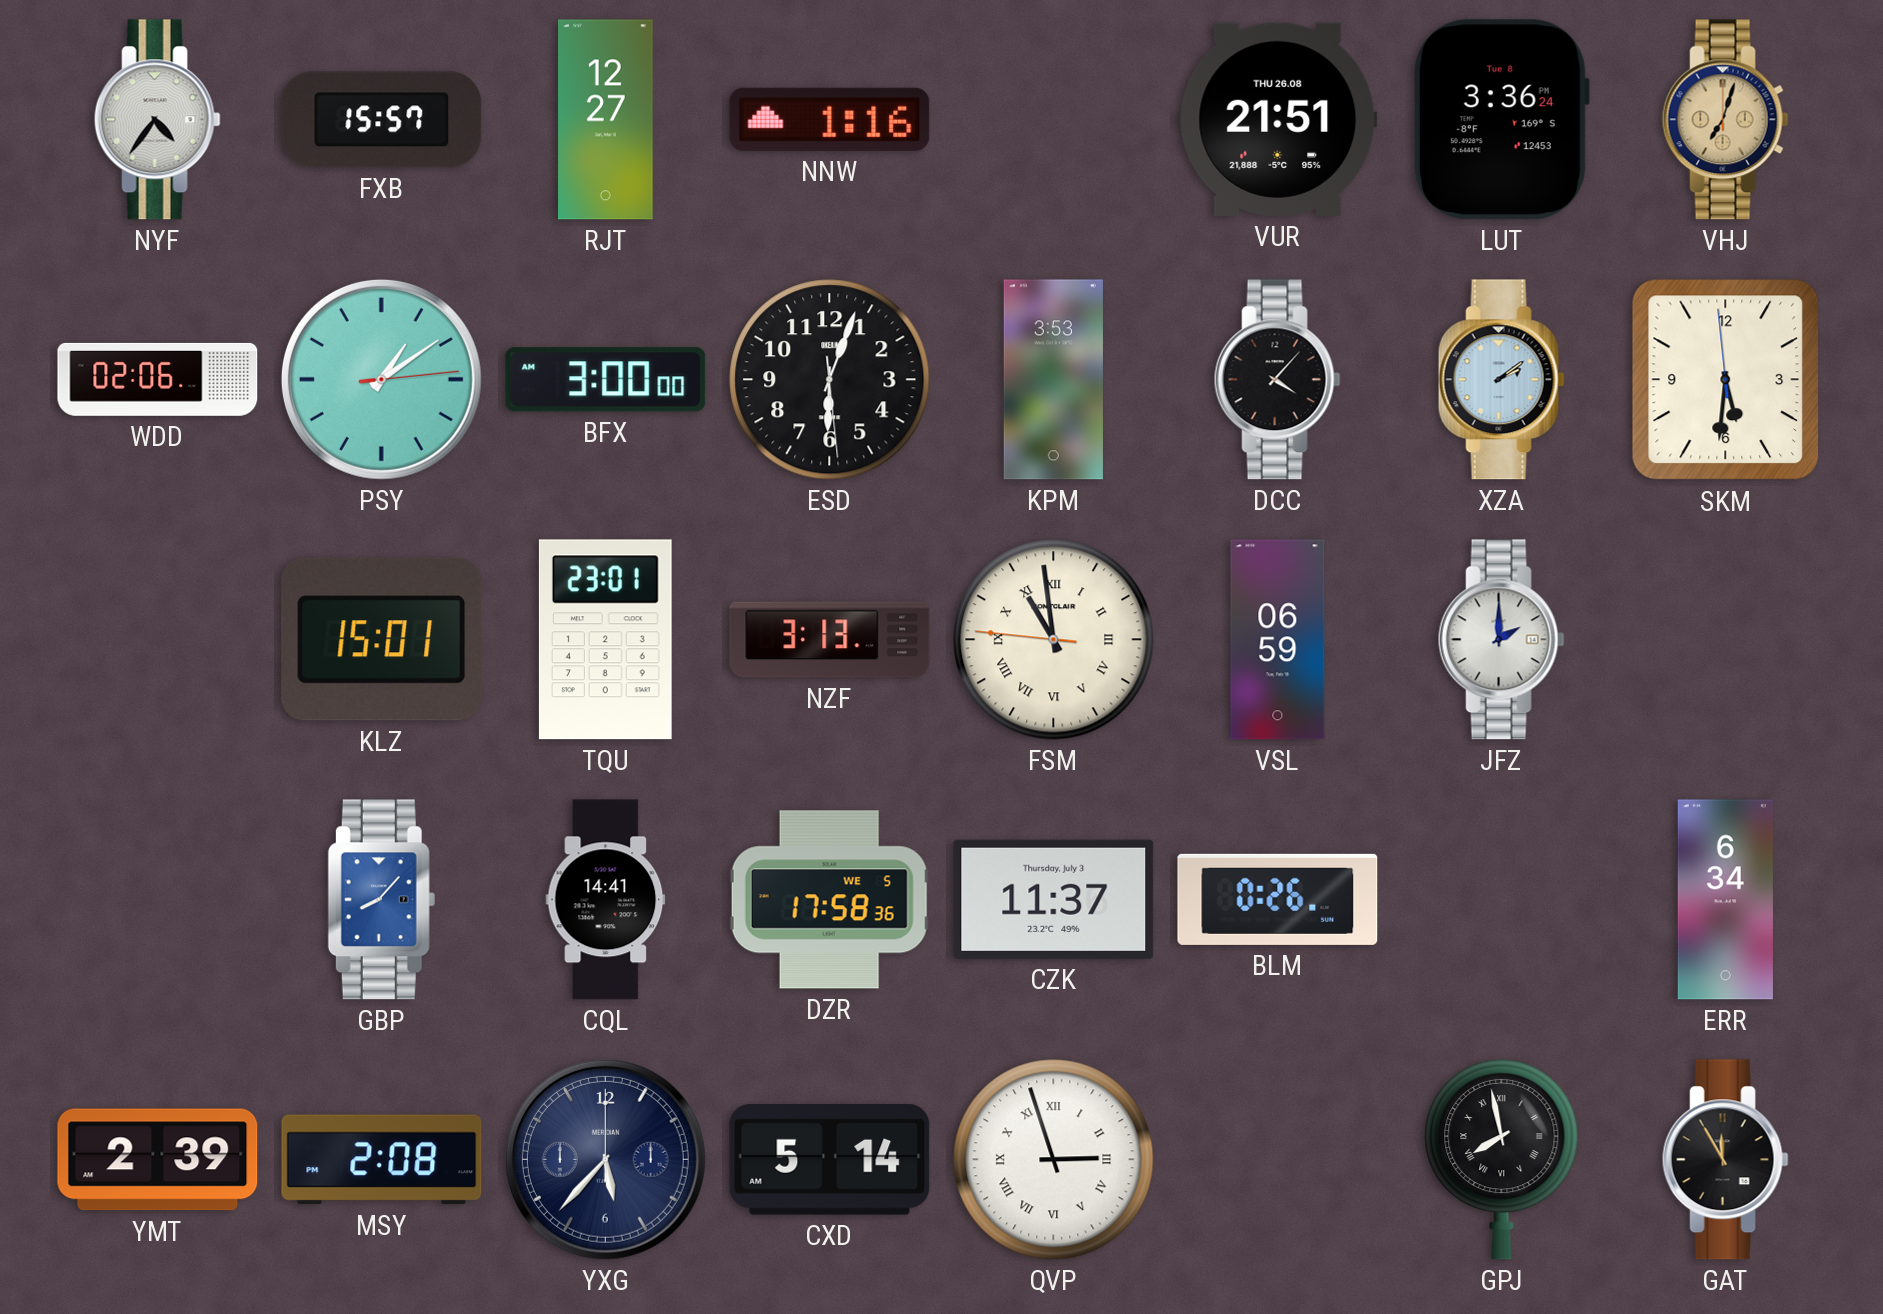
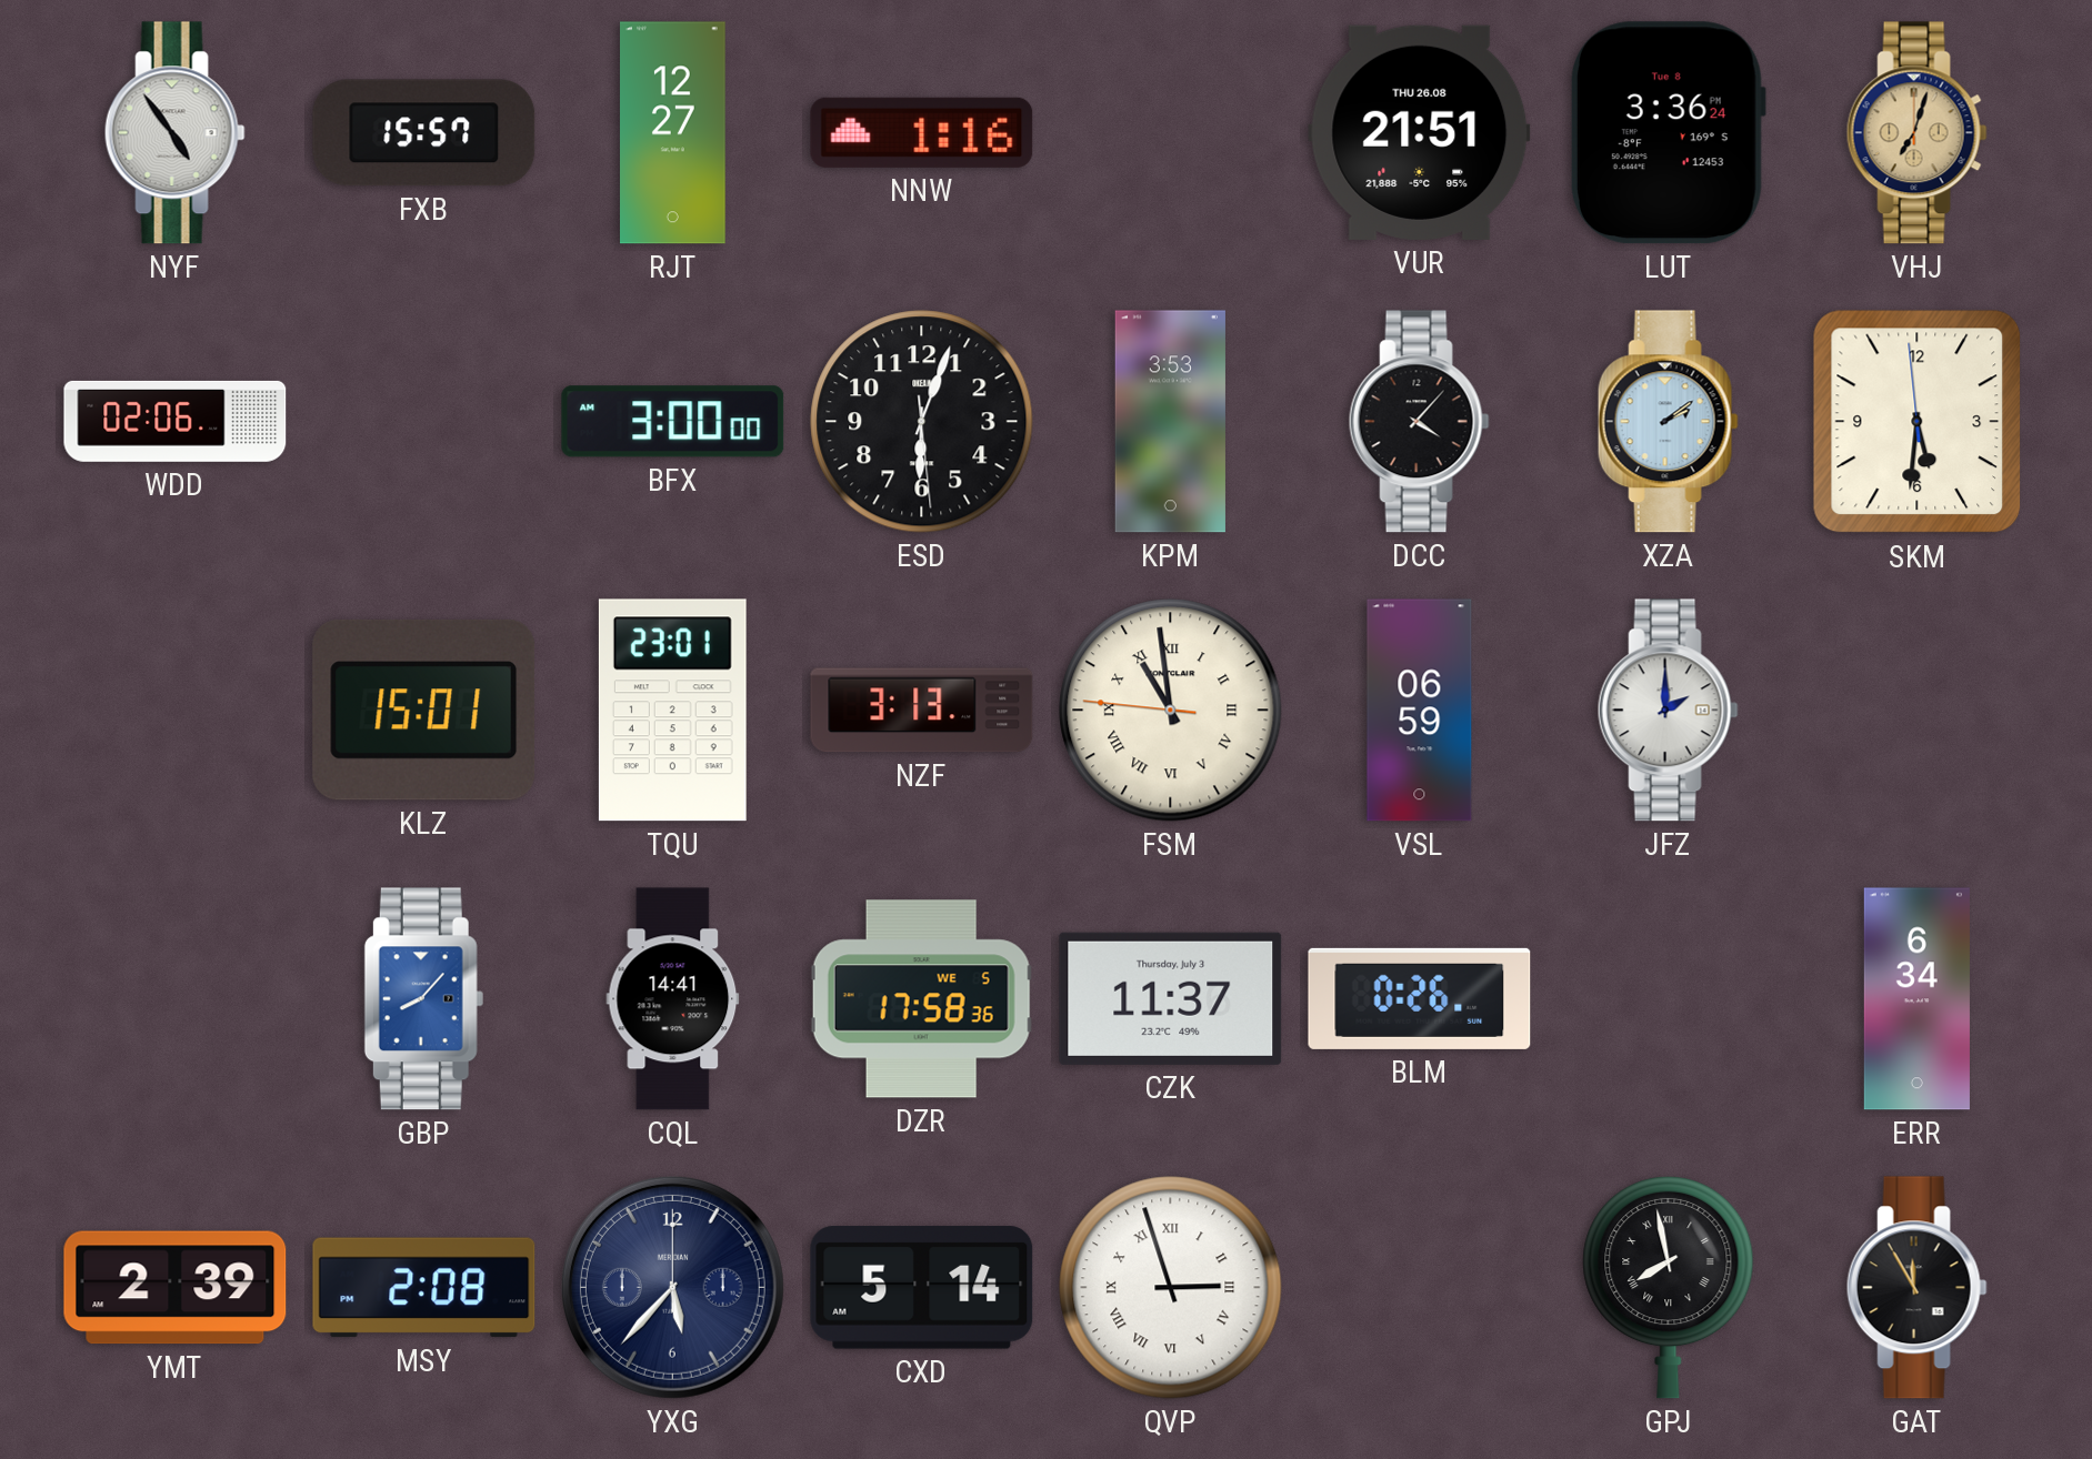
NYF: 4:36 -> 4:54
PSY: 1:09 -> none
